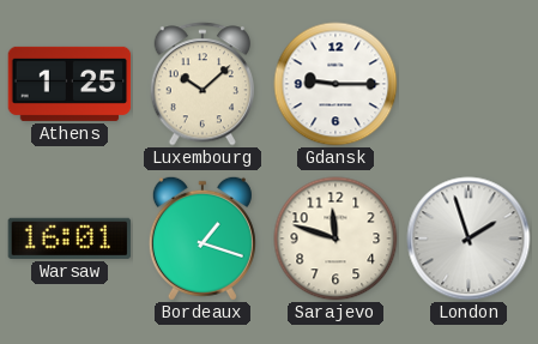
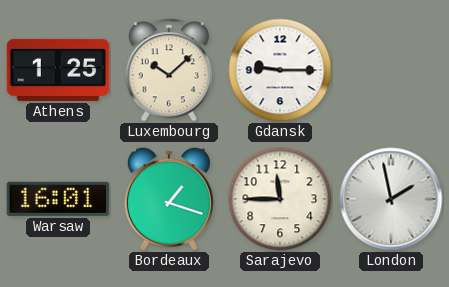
Sarajevo: 11:48 -> 11:45
London: 1:57 -> 1:58
